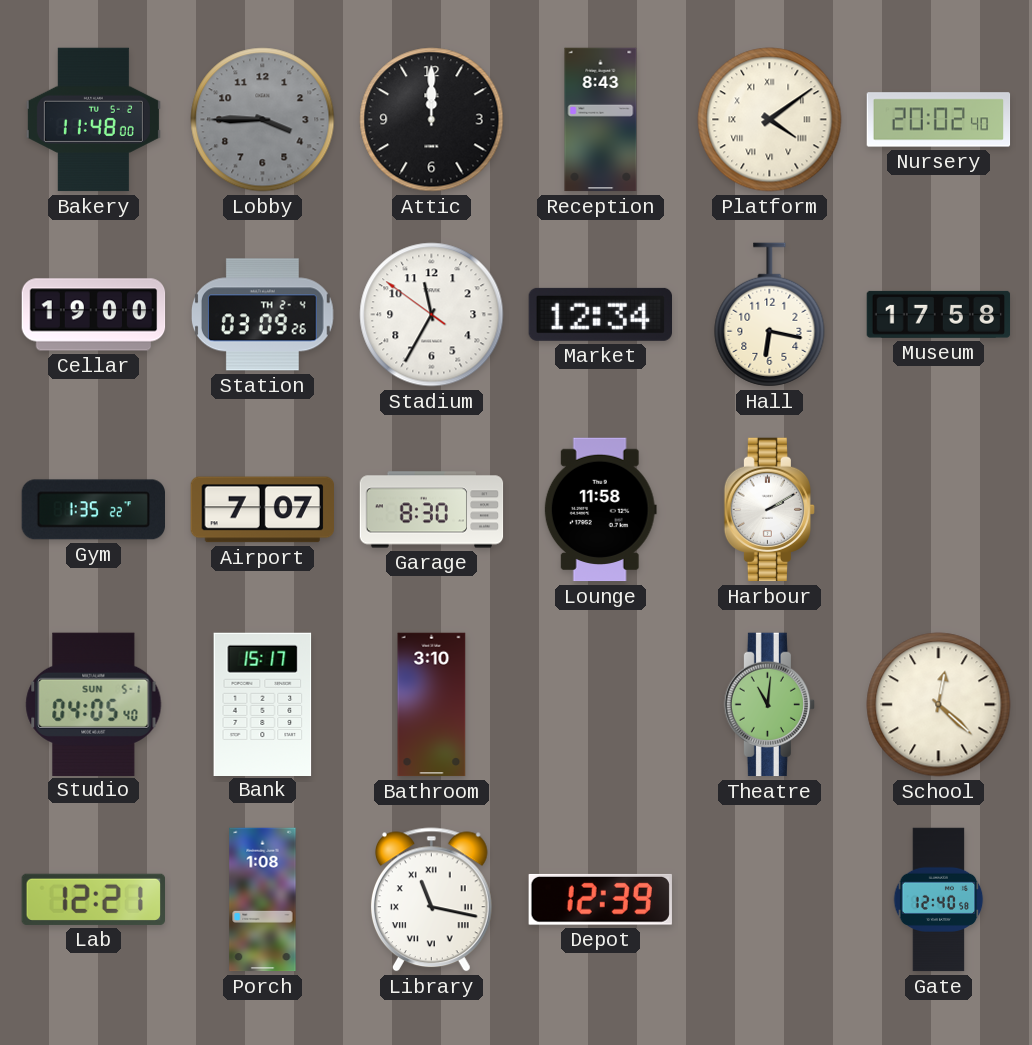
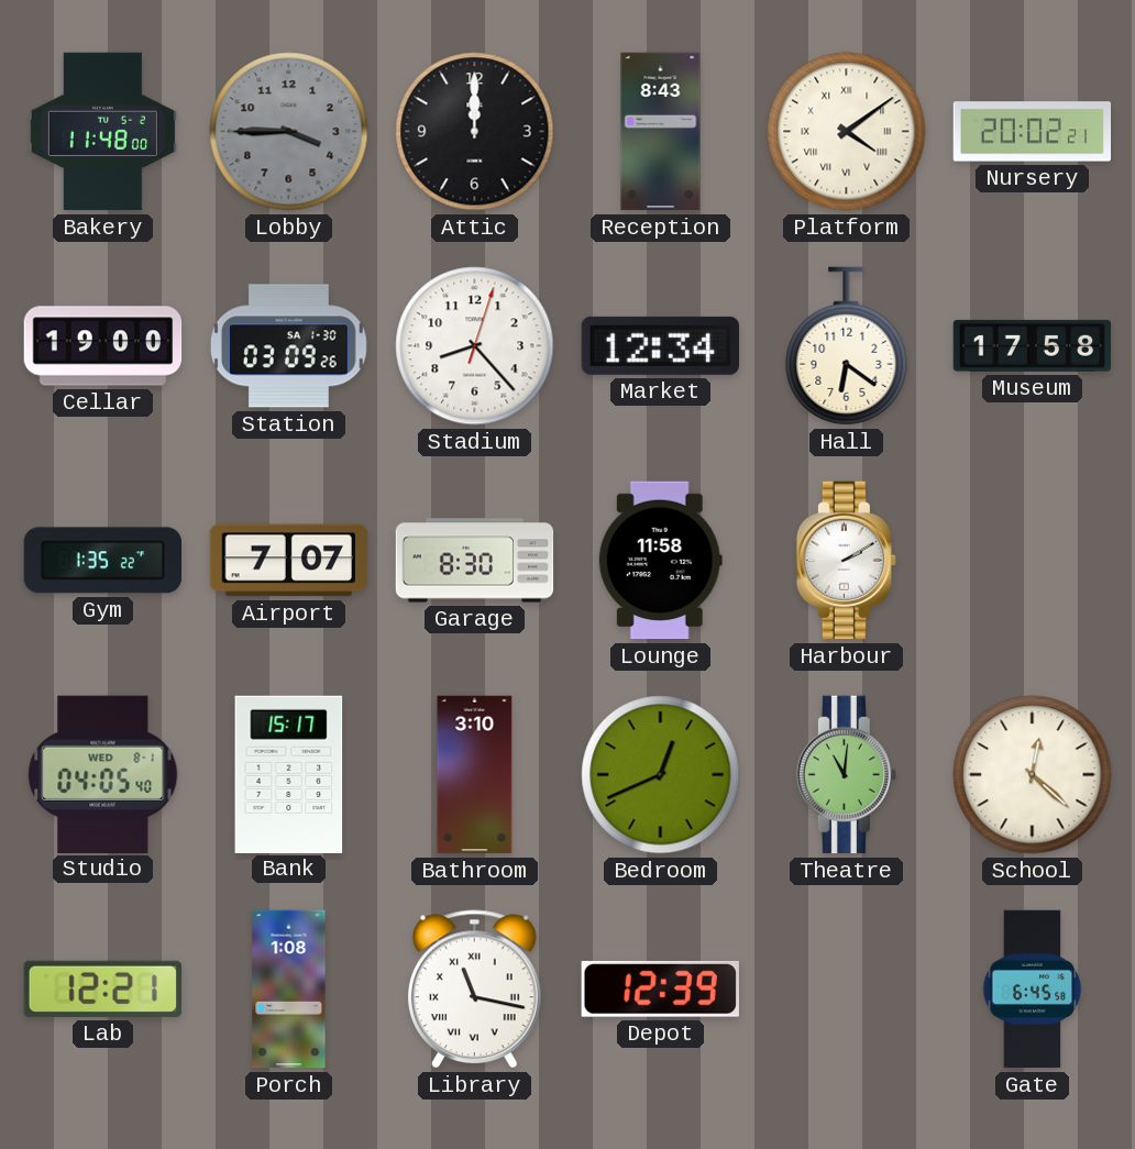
Nursery: 20:02:40 -> 20:02:21
Station date: TH 2-4 -> SA 1-30
Stadium: 11:34 -> 8:23
Hall: 6:17 -> 6:21
Studio date: SUN 5-1 -> WED 8-1
Bedroom: none -> 12:41
Gate: 12:40 -> 6:45
